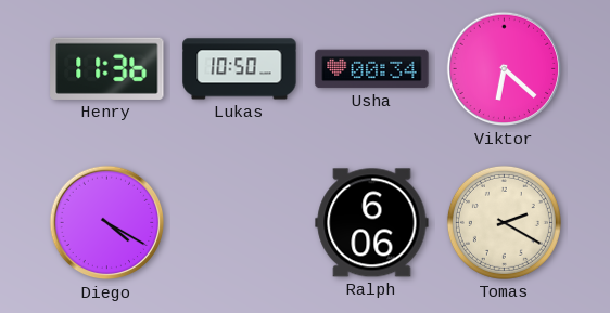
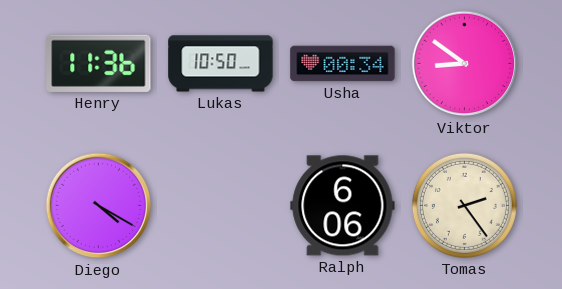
Viktor: 6:22 -> 8:51
Tomas: 2:20 -> 2:24
